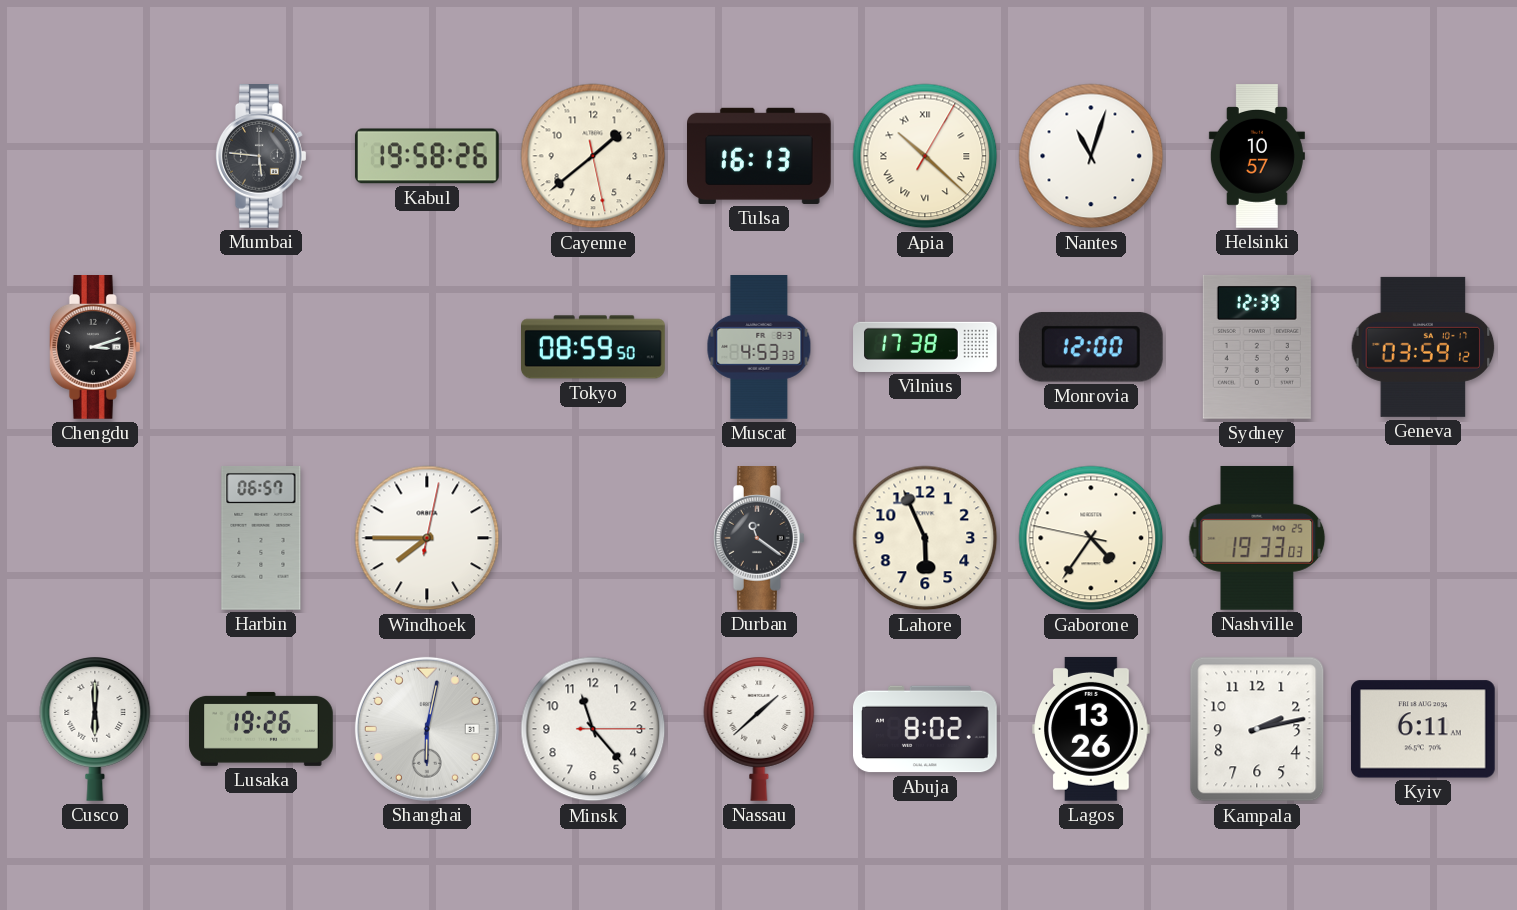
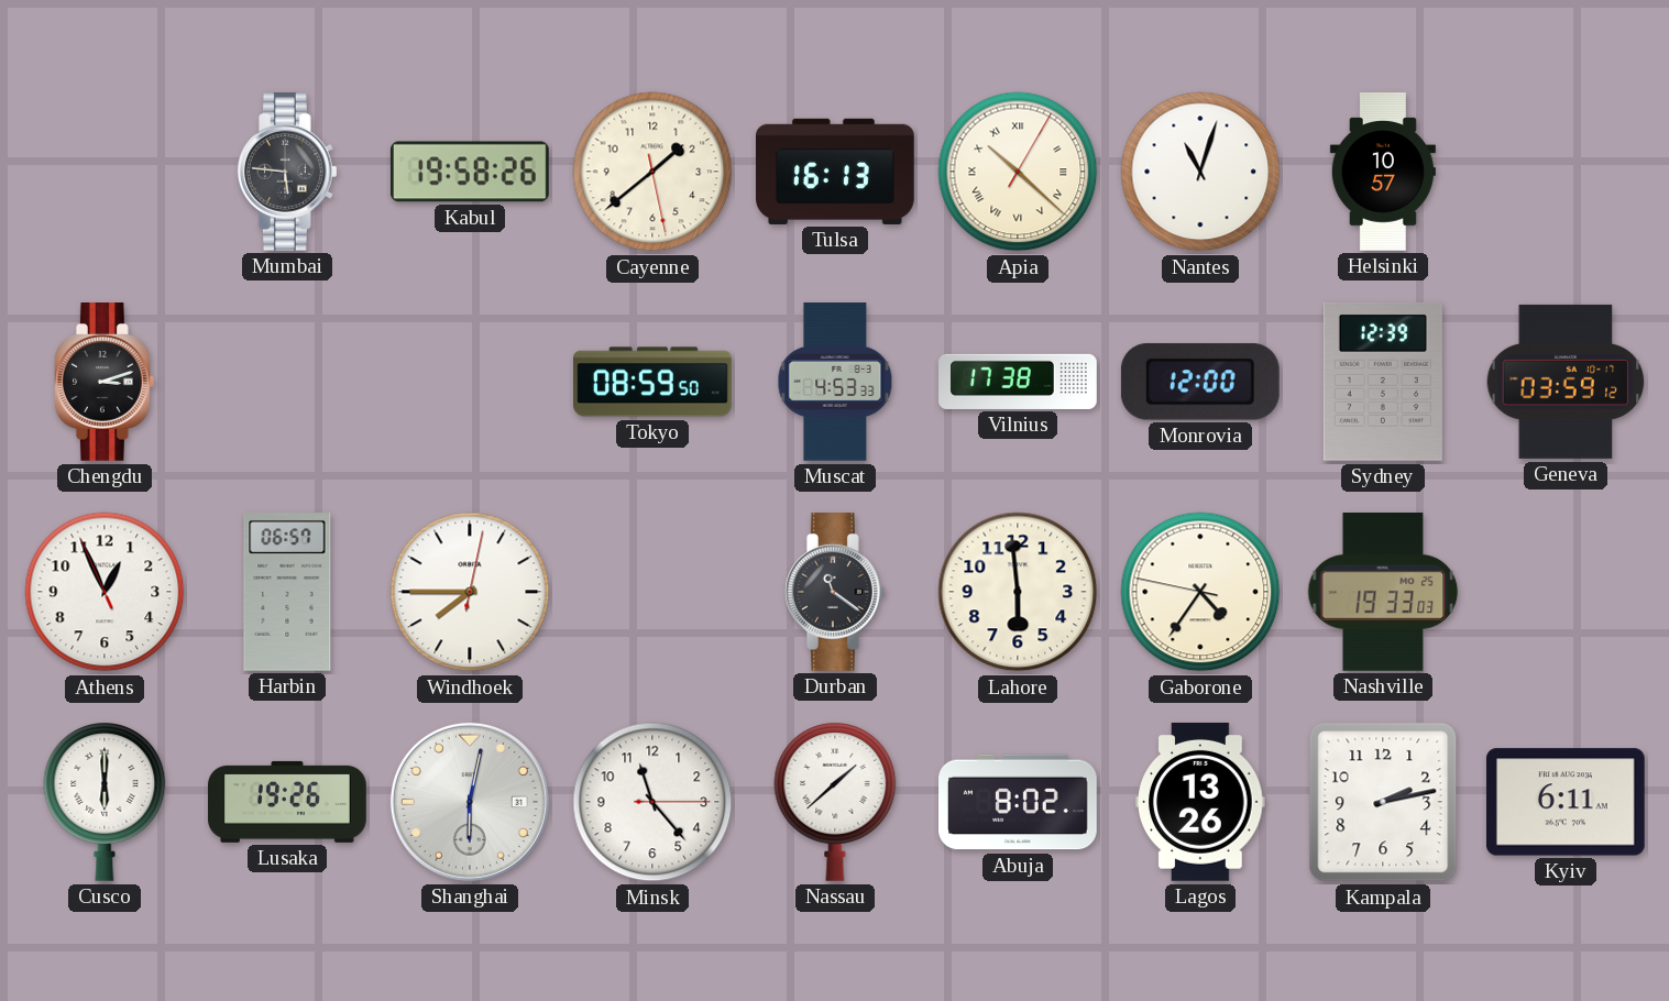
Athens: none -> 12:55
Lahore: 5:56 -> 5:59
